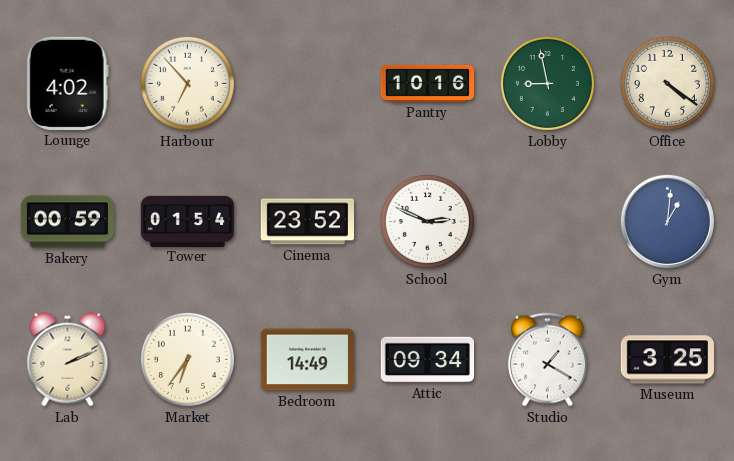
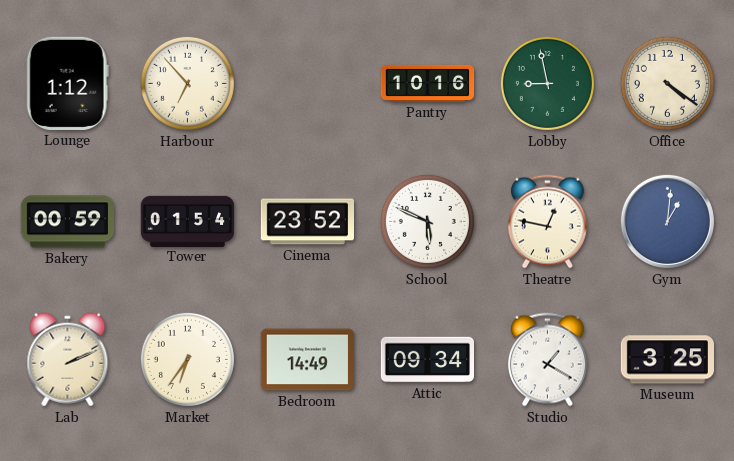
Lounge: 4:02 -> 1:12
School: 2:49 -> 5:49
Theatre: none -> 12:47
